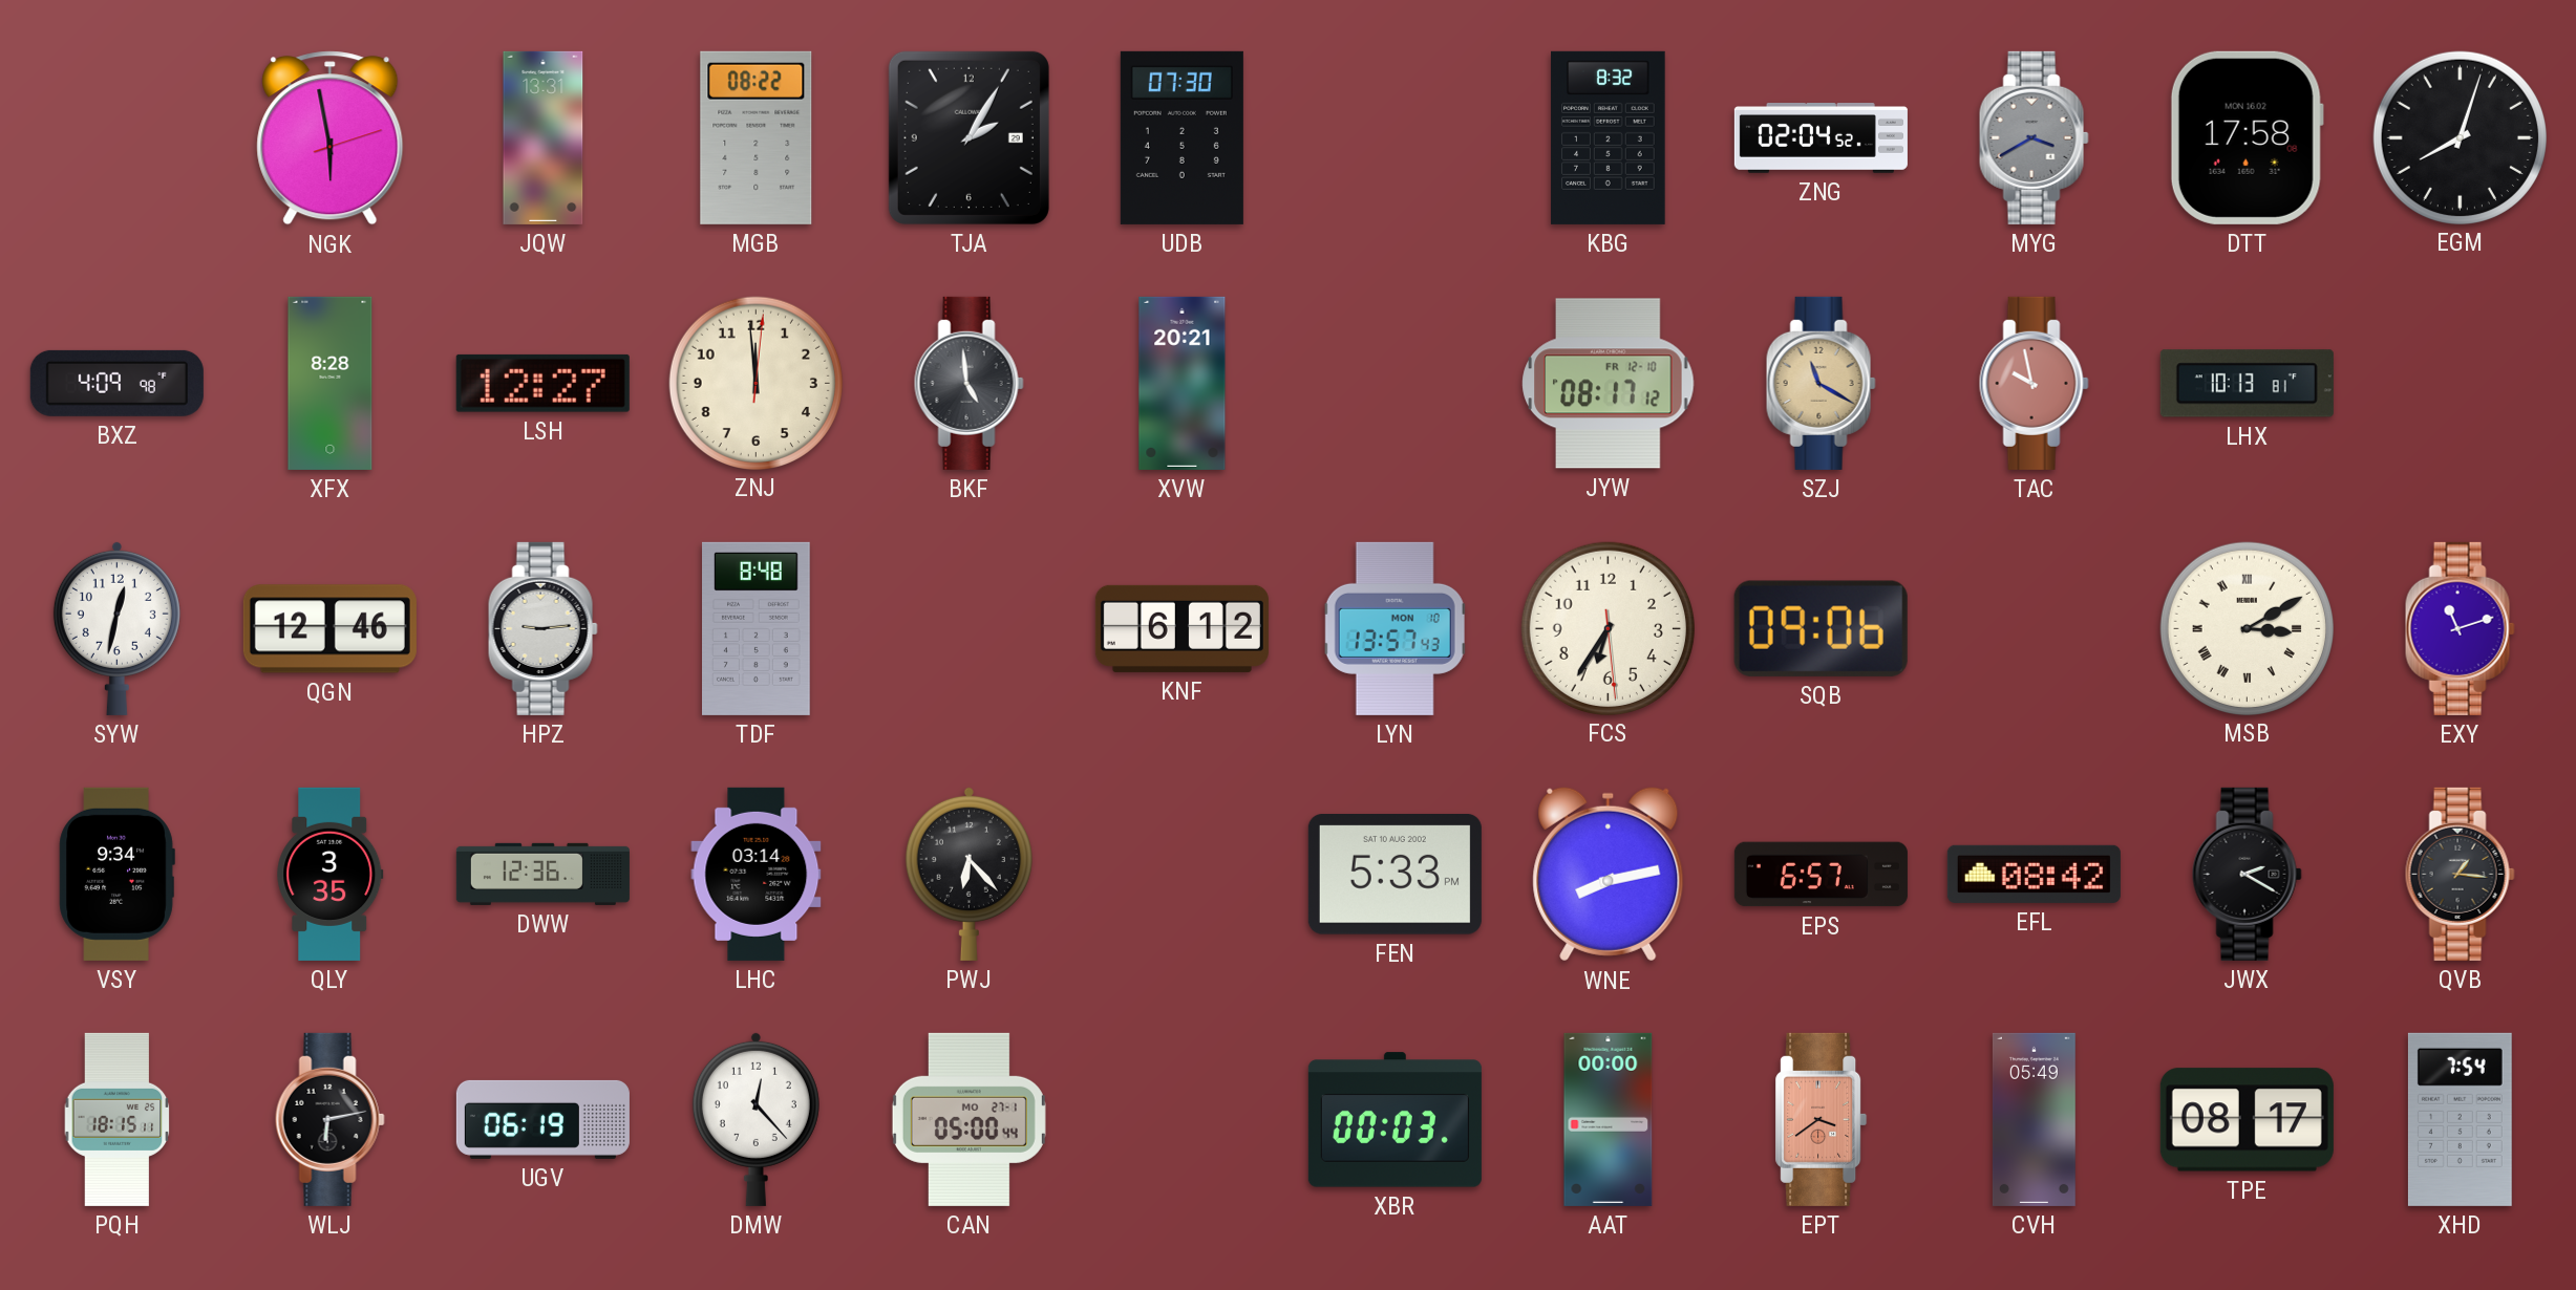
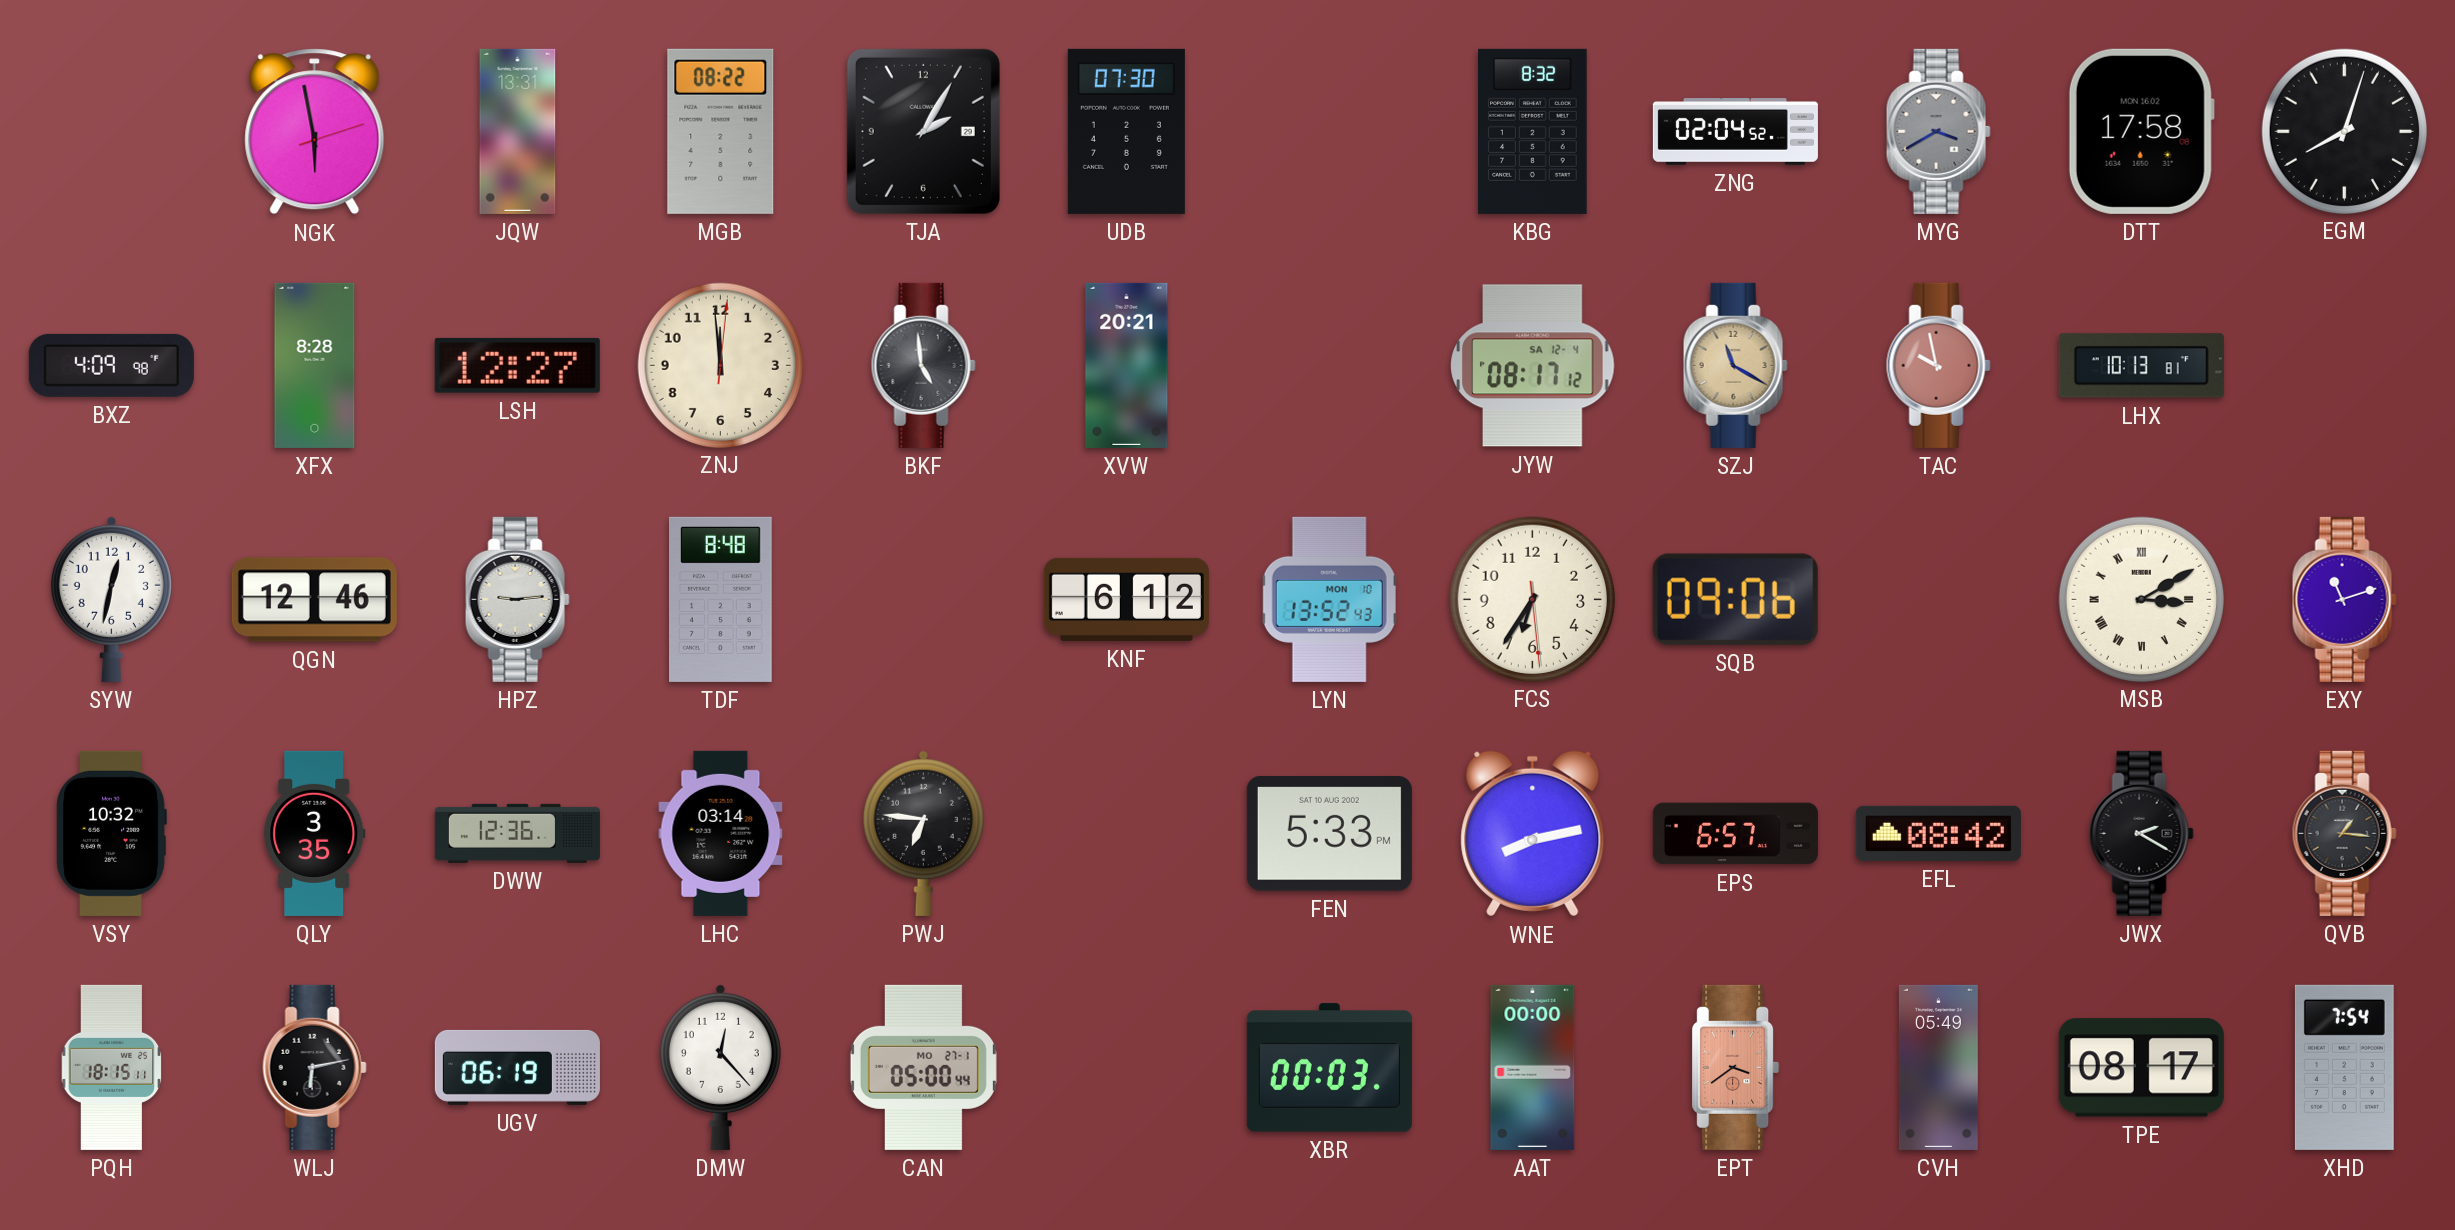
JYW date: FR 12-10 -> SA 12-4
LYN: 13:57 -> 13:52
VSY: 9:34 -> 10:32
PWJ: 6:23 -> 6:46
